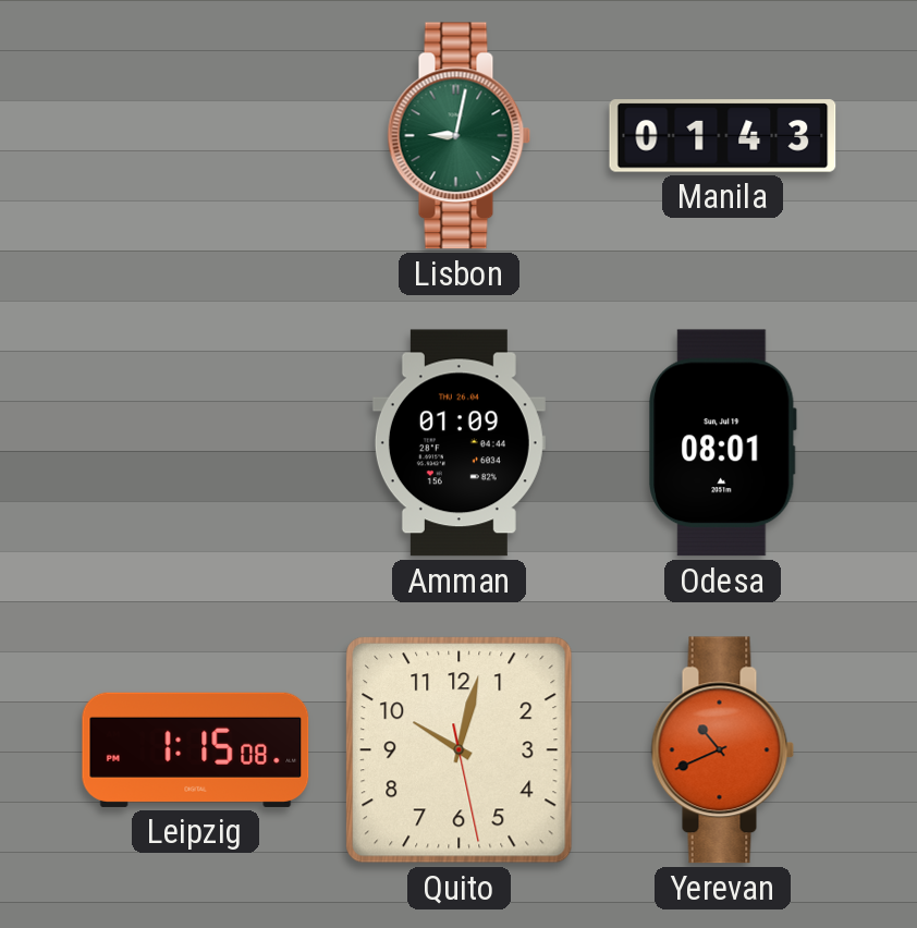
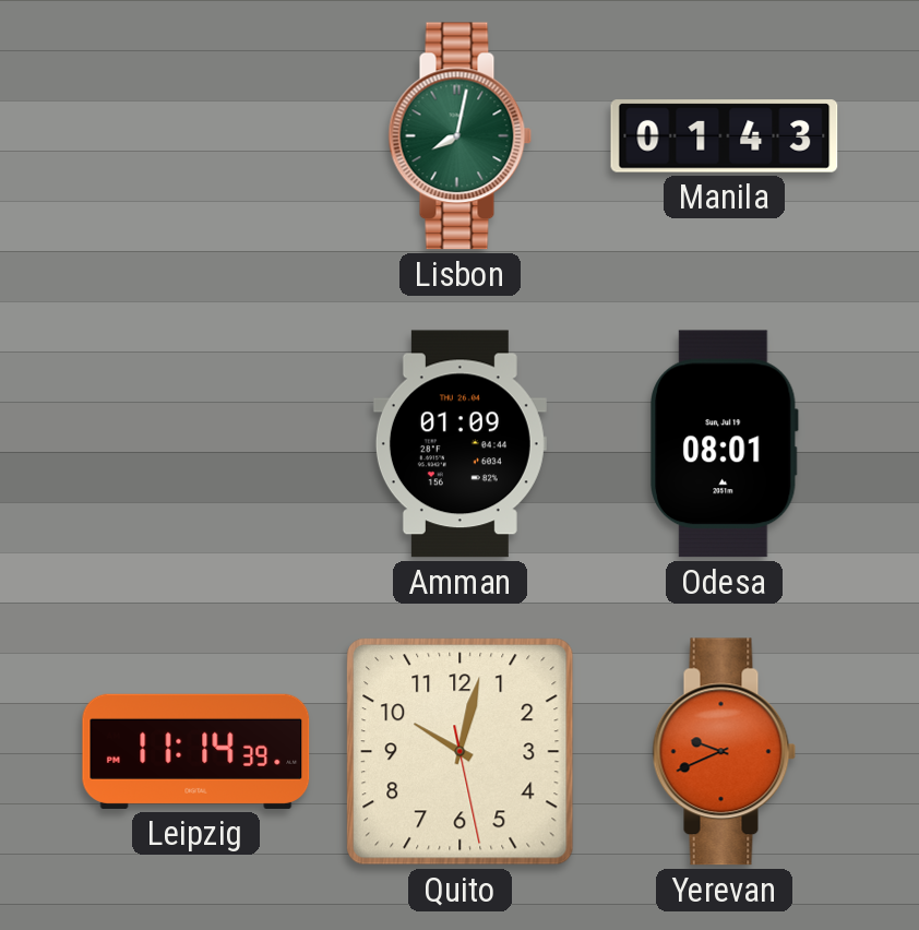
Lisbon: 9:02 -> 8:02
Leipzig: 1:15 -> 11:14
Yerevan: 10:41 -> 9:41
